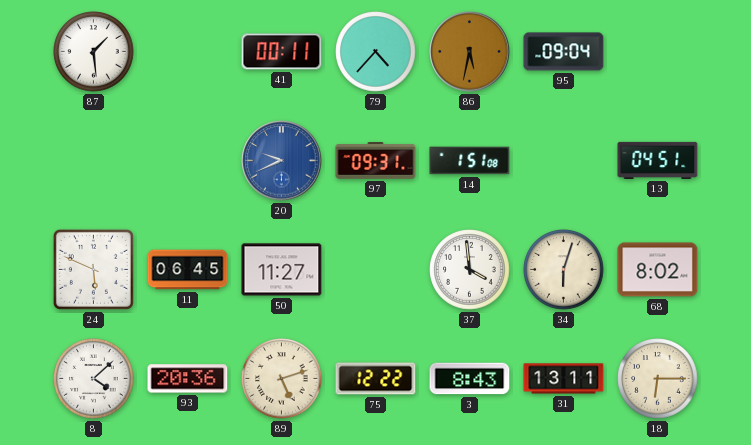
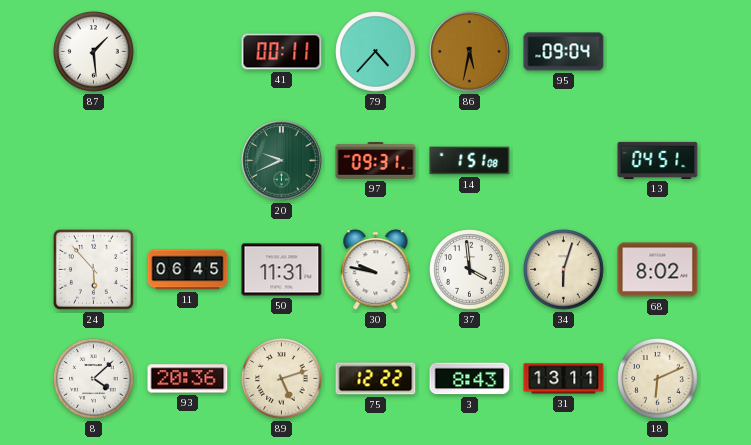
20 dial: blue -> green
24: 5:49 -> 5:53
50: 11:27 -> 11:31
30: none -> 9:47
18: 6:15 -> 6:11
